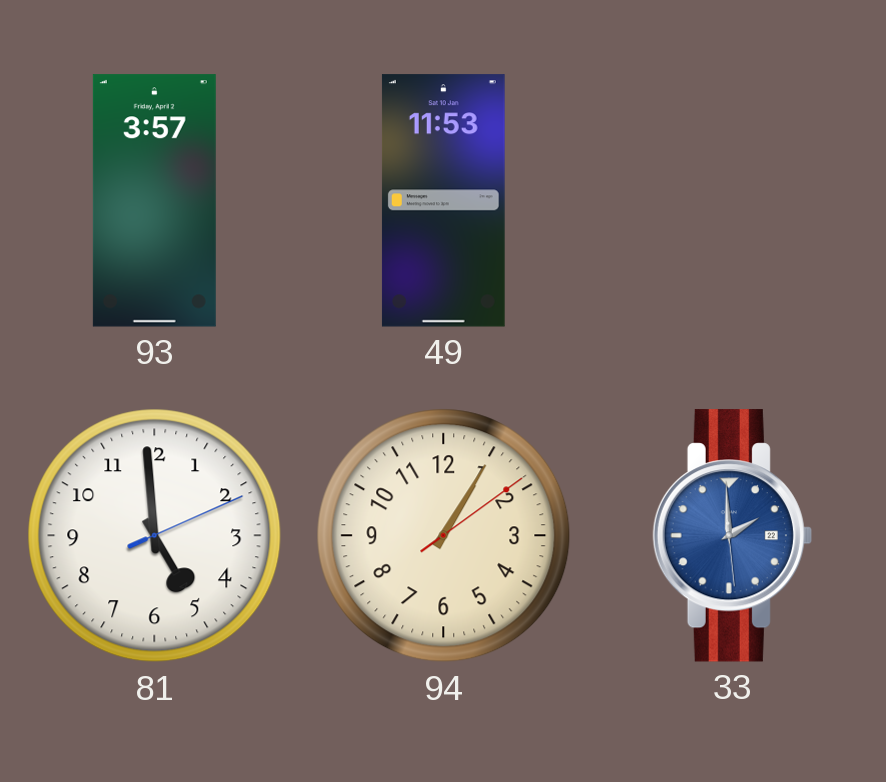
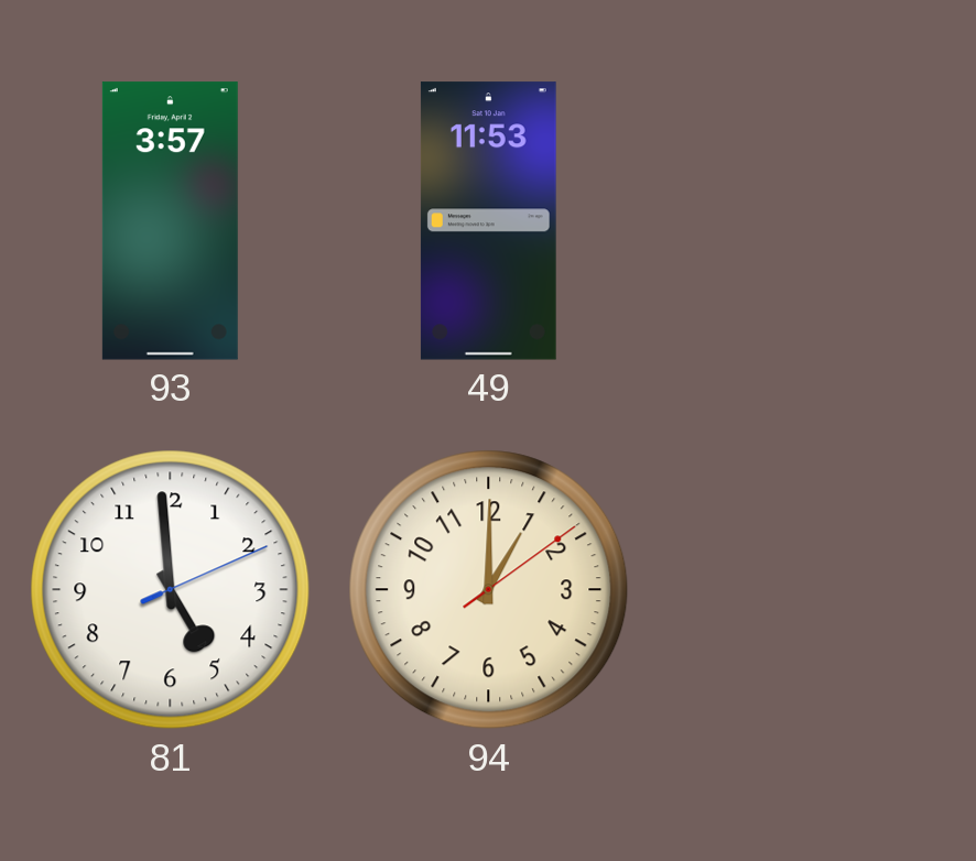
94: 1:05 -> 1:00
33: 1:59 -> none
